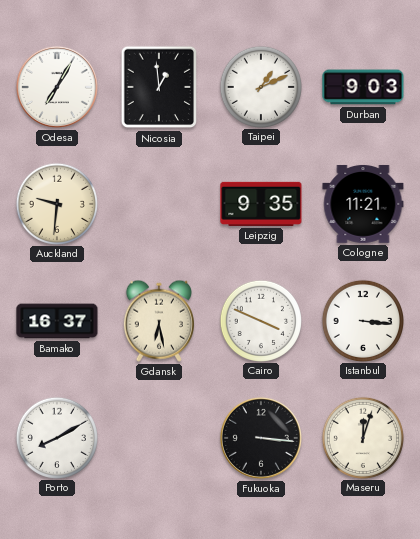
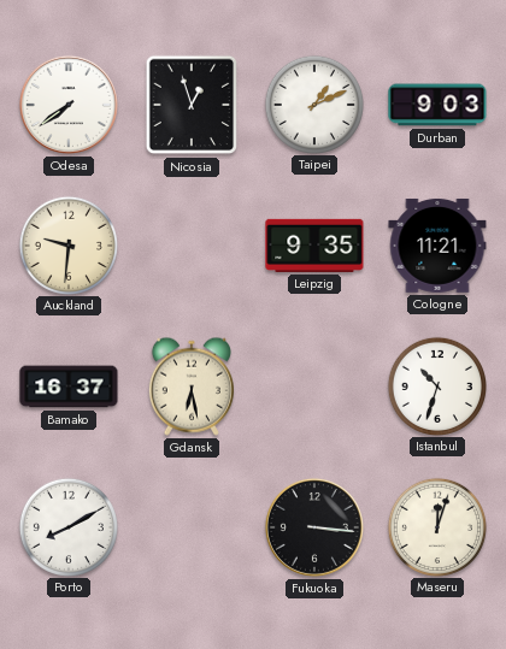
Odesa: 7:05 -> 7:39
Nicosia: 12:59 -> 12:57
Cairo: 3:49 -> none
Istanbul: 3:16 -> 10:33
